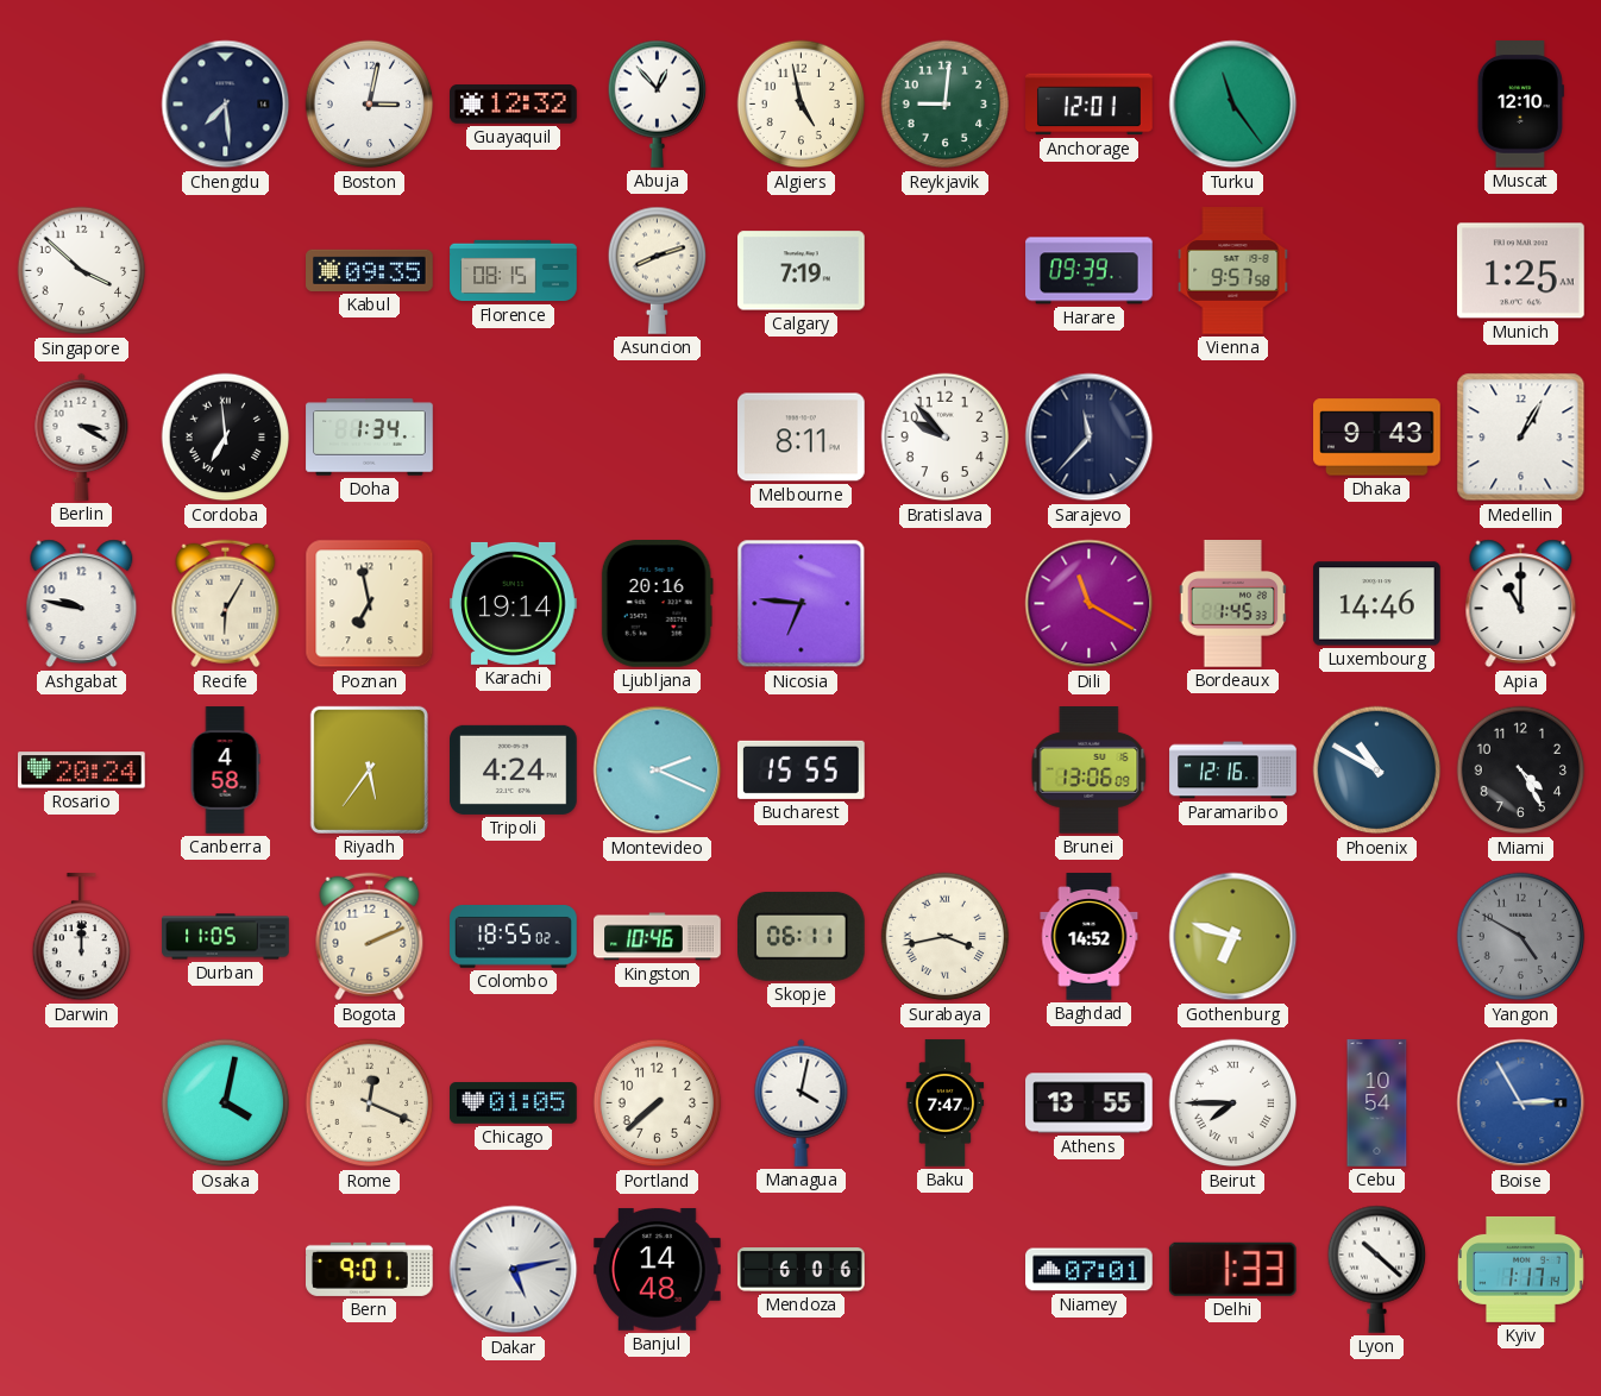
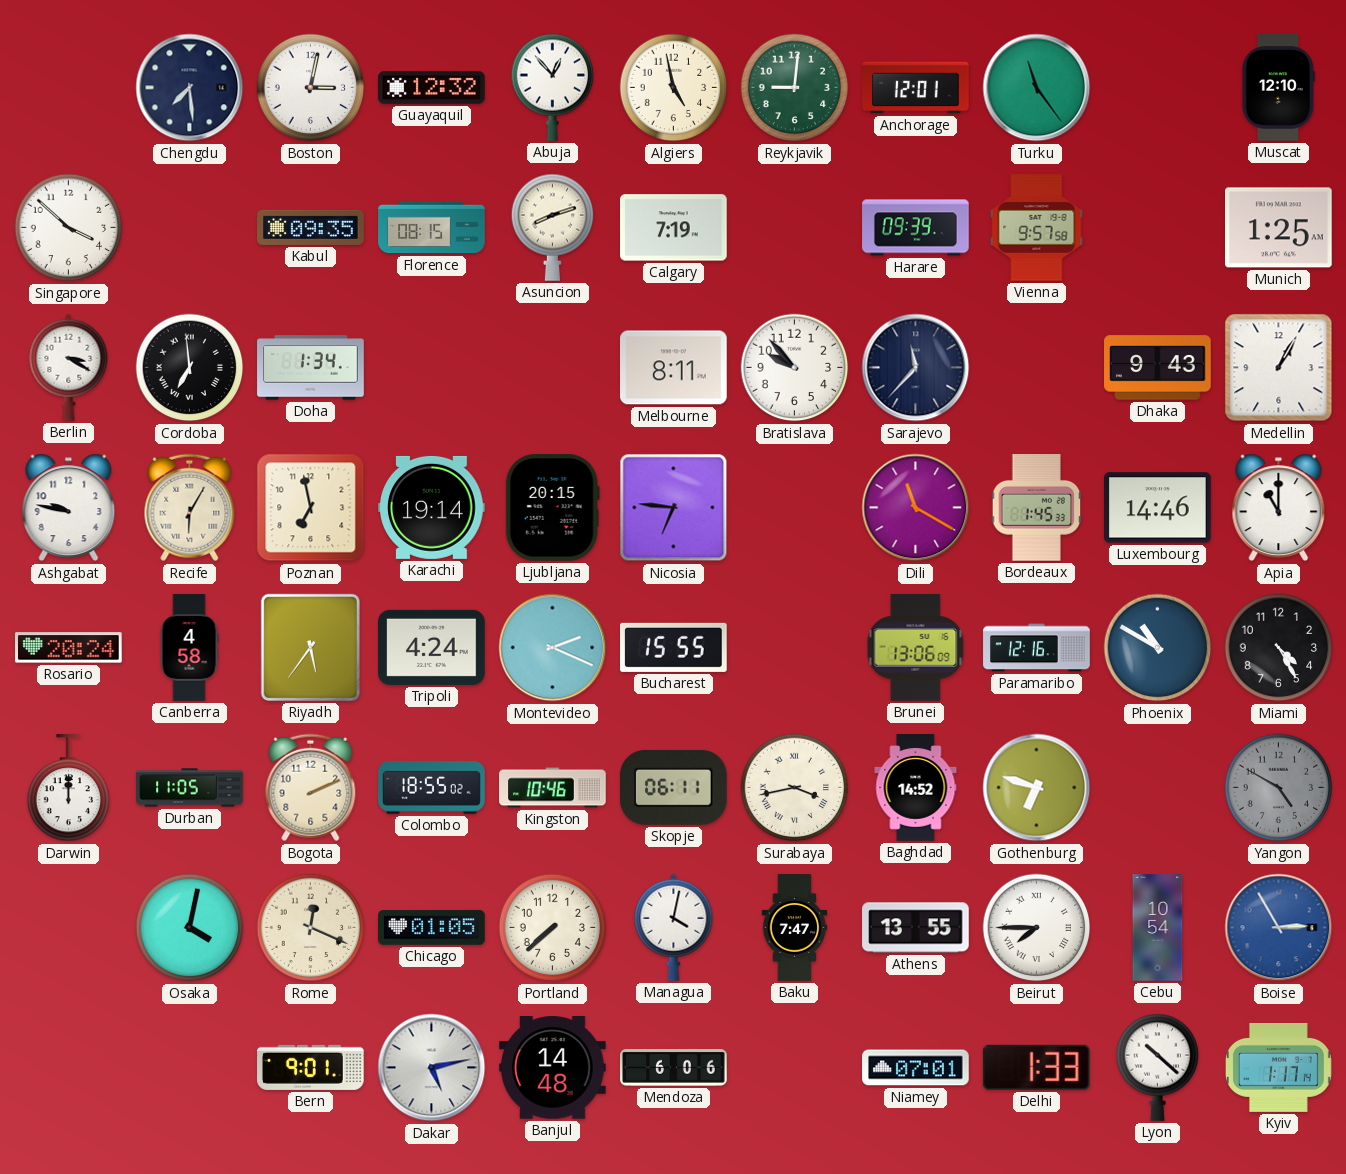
Ljubljana: 20:16 -> 20:15
